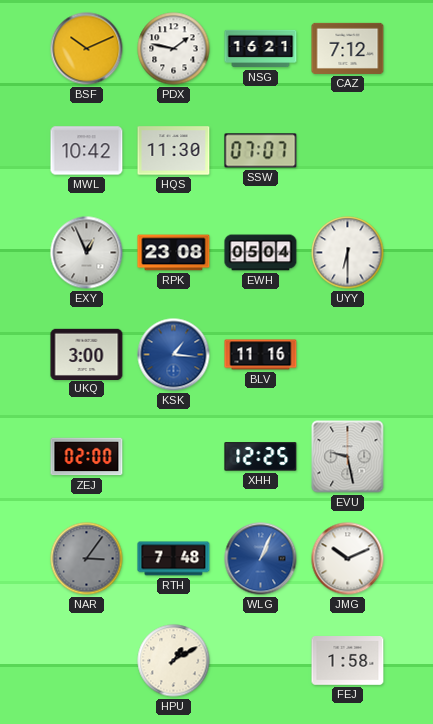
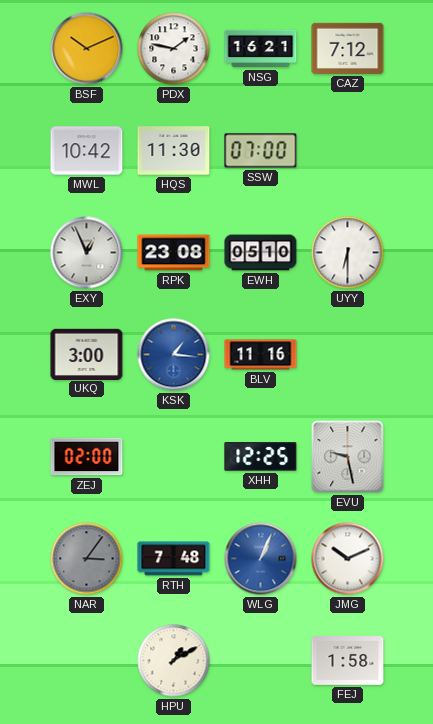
SSW: 07:07 -> 07:00
EWH: 05:04 -> 05:10
